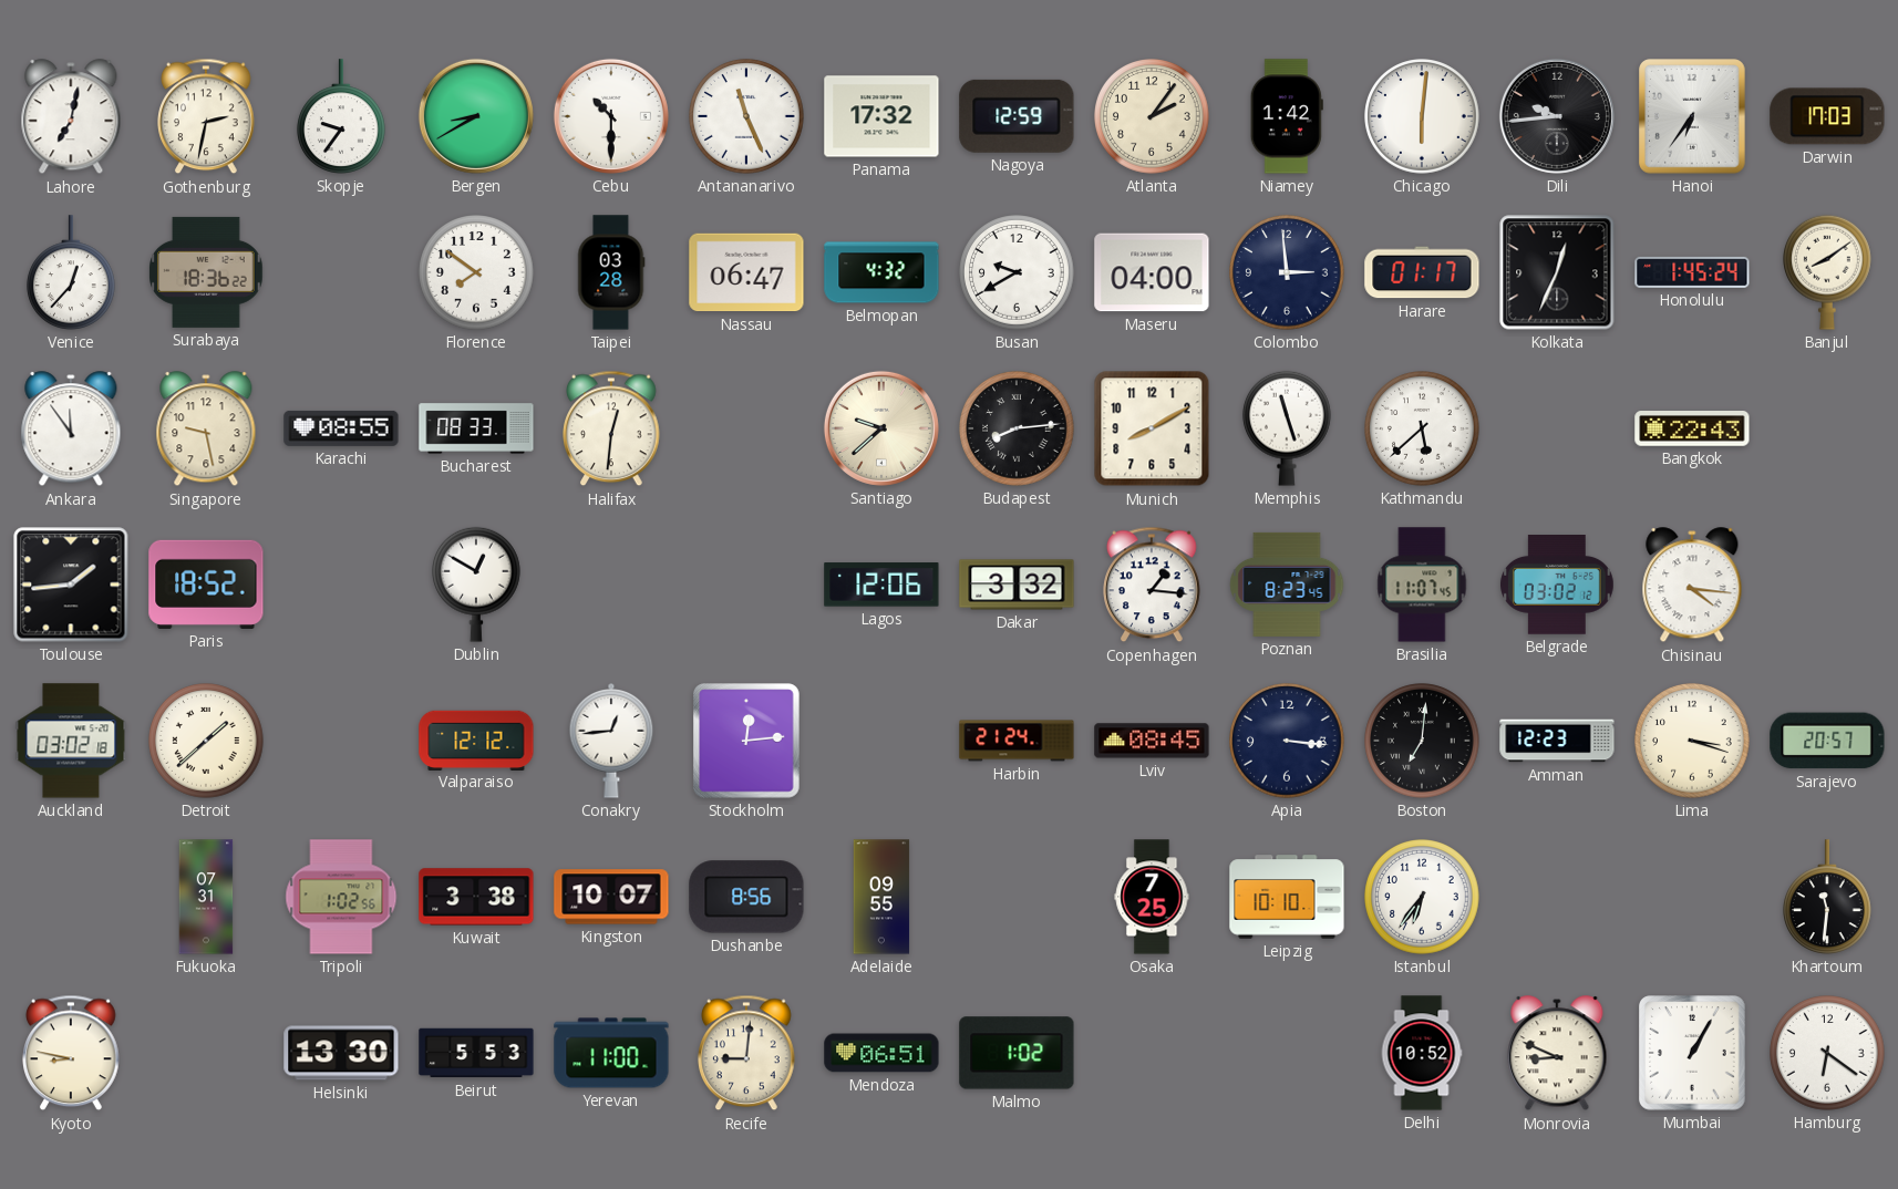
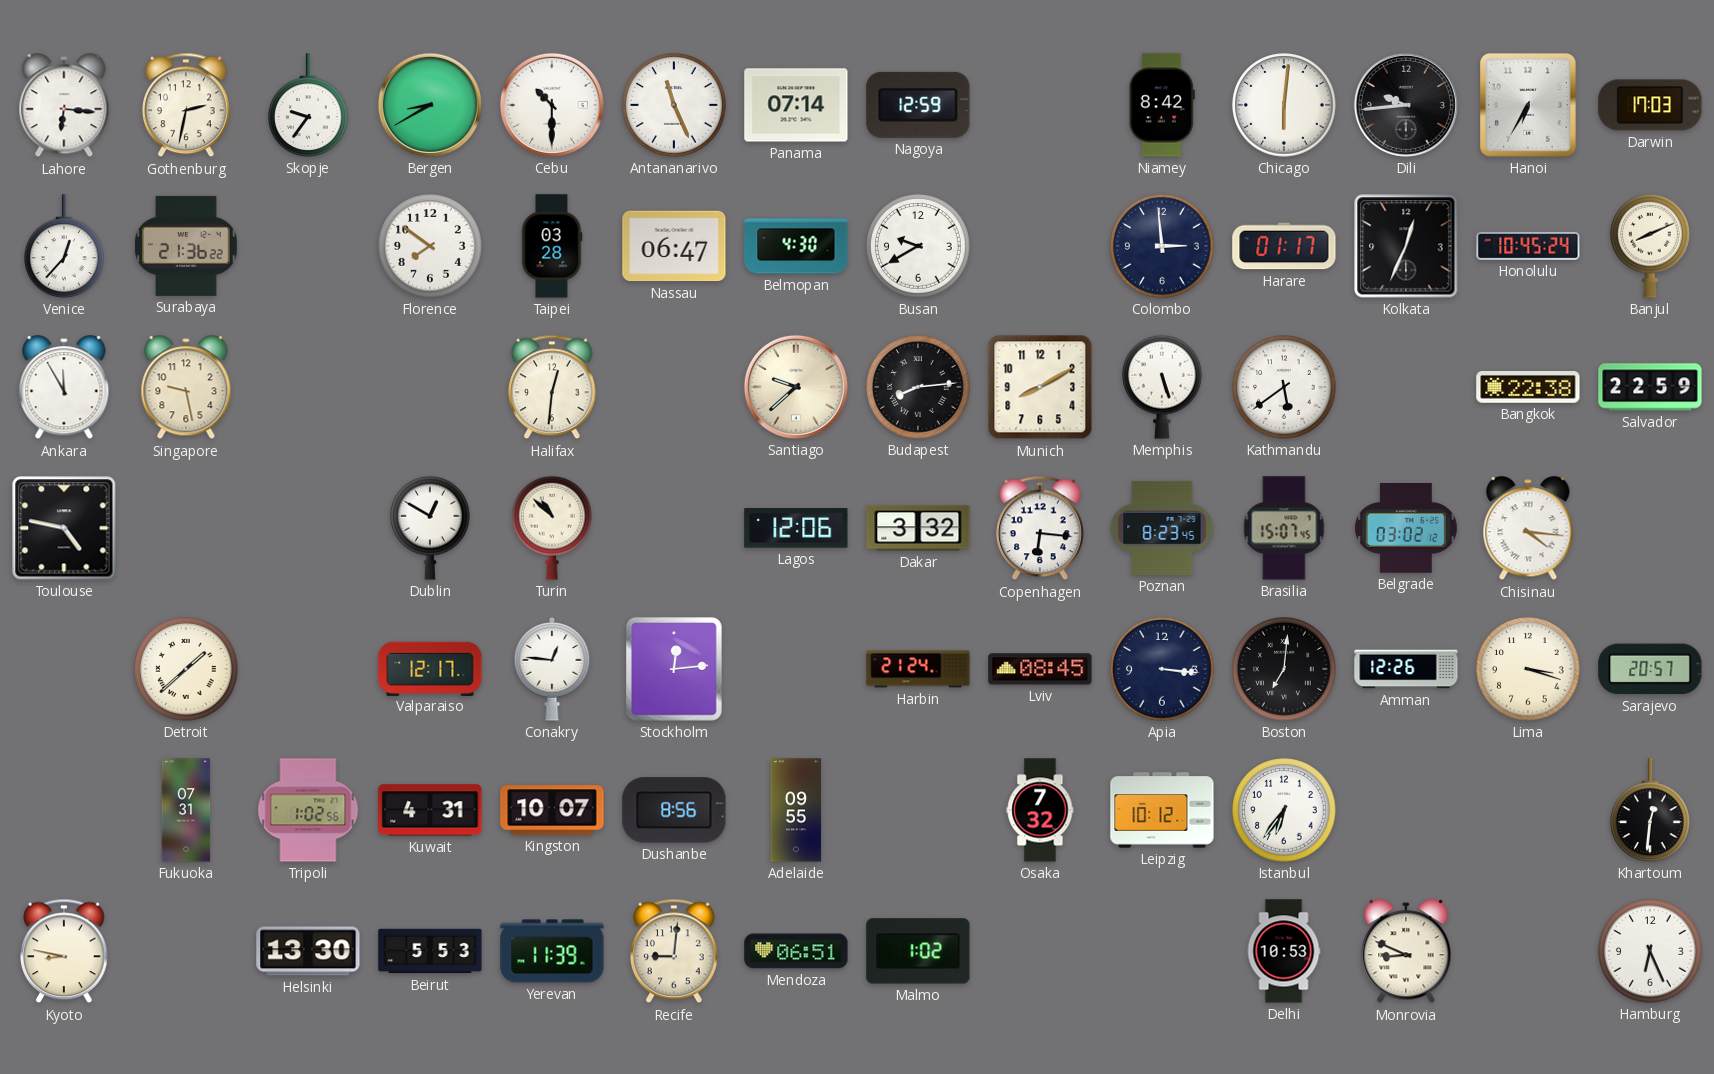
Lahore: 7:02 -> 6:16
Panama: 17:32 -> 07:14
Atlanta: 2:06 -> none
Niamey: 1:42 -> 8:42
Hanoi: 6:36 -> 6:35
Surabaya: 18:36 -> 21:36
Belmopan: 4:32 -> 4:30
Maseru: 04:00 -> none
Honolulu: 1:45 -> 10:45
Banjul: 8:09 -> 8:11
Ankara: 11:54 -> 11:55
Karachi: 08:55 -> none
Bucharest: 08:33 -> none
Memphis: 11:27 -> 5:27
Kathmandu: 5:38 -> 5:39
Bangkok: 22:43 -> 22:38
Salvador: none -> 22:59
Toulouse: 1:44 -> 4:47
Paris: 18:52 -> none
Turin: none -> 10:52
Copenhagen: 1:16 -> 6:16
Brasilia: 11:07 -> 15:07
Auckland: 03:02 -> none
Valparaiso: 12:12 -> 12:17
Conakry: 12:44 -> 12:46
Amman: 12:23 -> 12:26
Kuwait: 3:38 -> 4:31
Osaka: 7:25 -> 7:32
Leipzig: 10:10 -> 10:12
Khartoum: 11:31 -> 12:31
Yerevan: 11:00 -> 11:39
Delhi: 10:52 -> 10:53
Mumbai: 1:05 -> none
Hamburg: 6:21 -> 6:26
